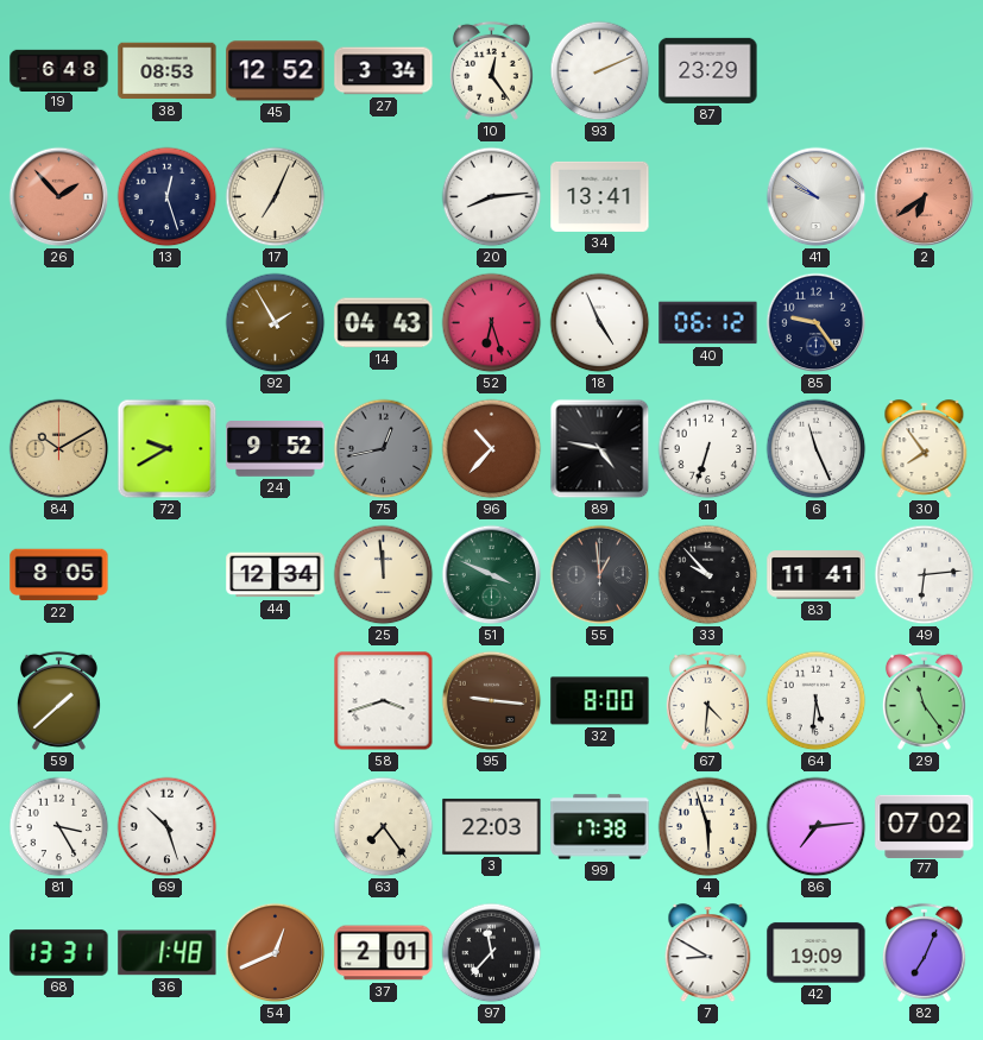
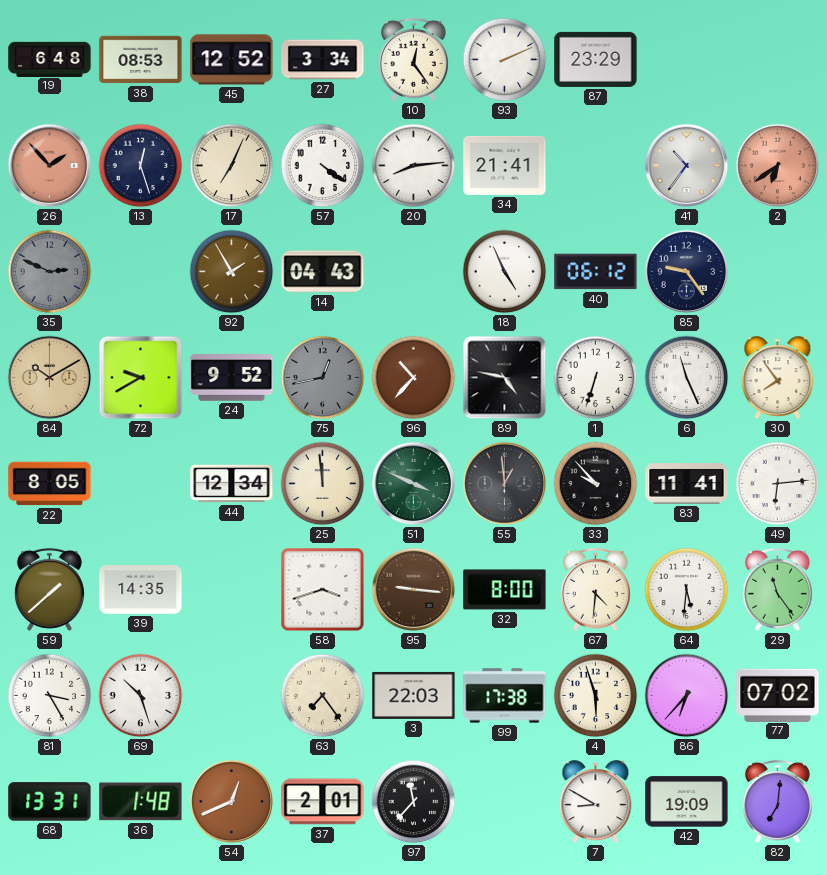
57: none -> 4:21
34: 13:41 -> 21:41
41: 9:51 -> 10:36
35: none -> 2:49
52: 6:27 -> none
39: none -> 14:35
86: 7:14 -> 6:37
82: 7:04 -> 7:01
